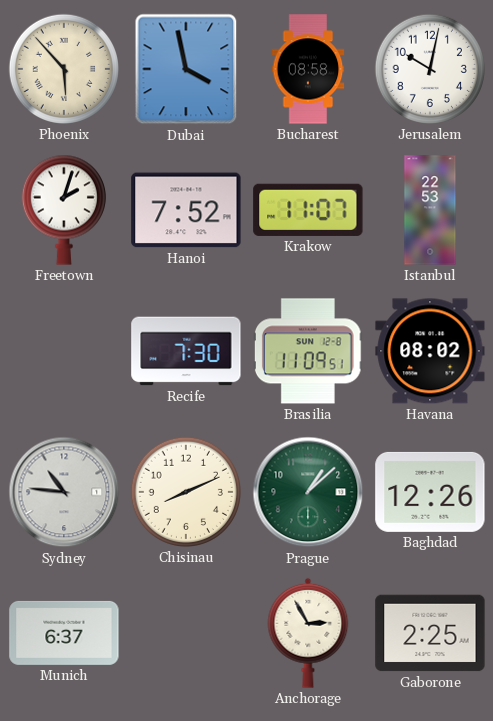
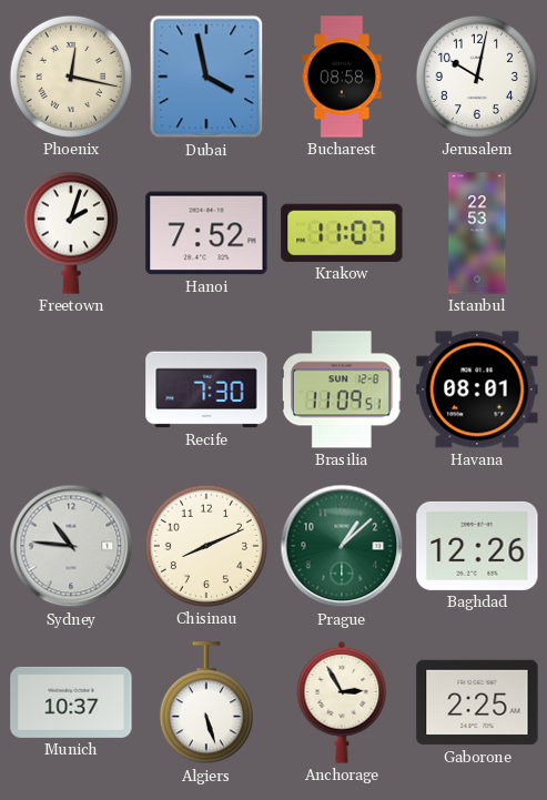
Phoenix: 5:53 -> 12:17
Havana: 08:02 -> 08:01
Munich: 6:37 -> 10:37
Algiers: none -> 5:27
